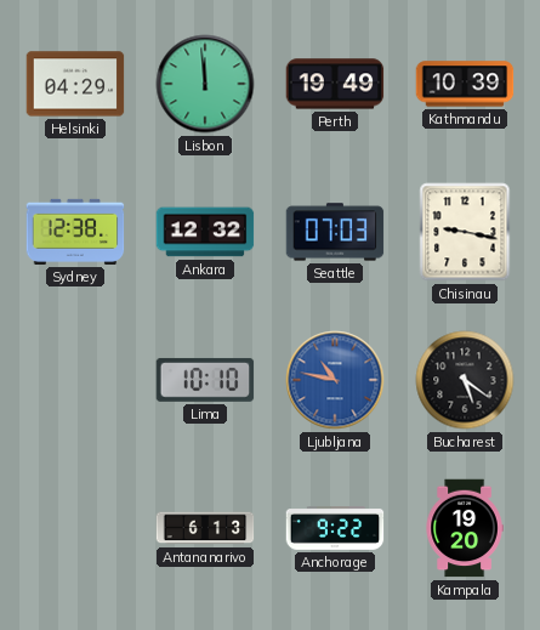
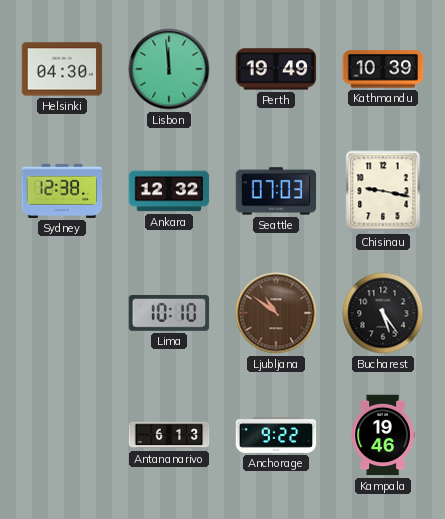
Helsinki: 04:29 -> 04:30
Ljubljana: 10:47 -> 10:51
Ljubljana dial: blue -> brown
Bucharest: 5:21 -> 5:24
Kampala: 19:20 -> 19:46
